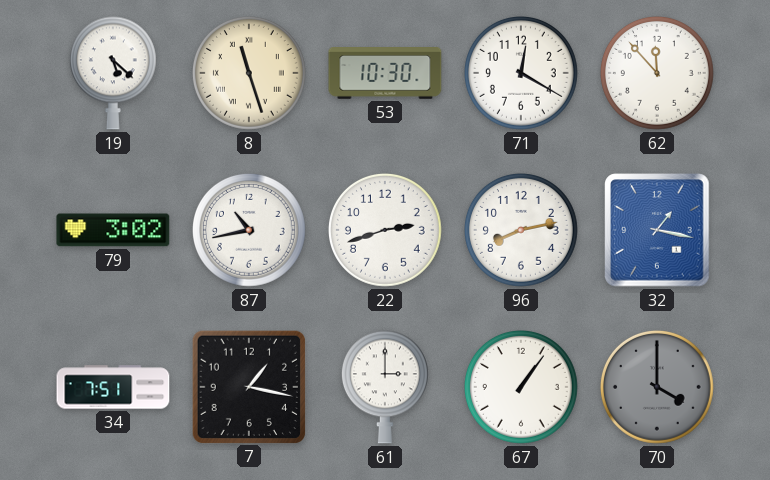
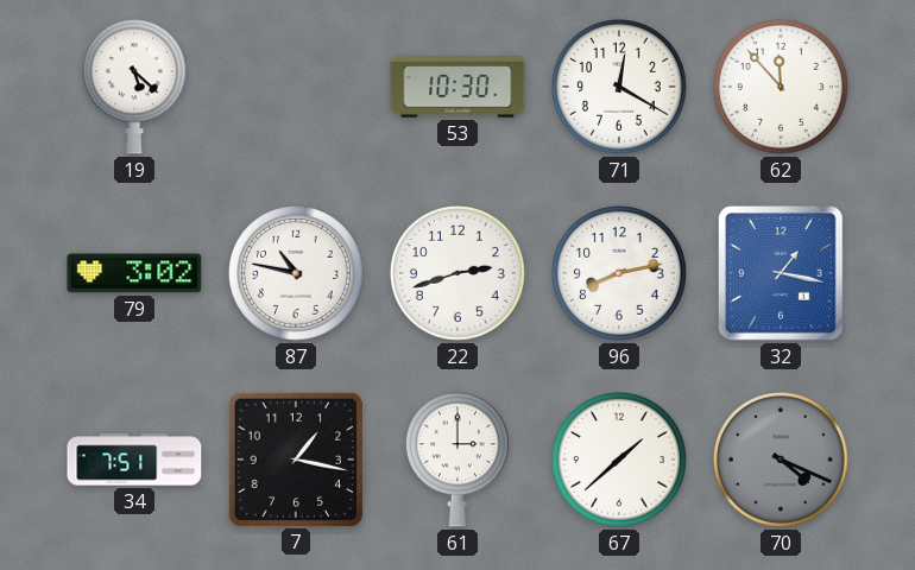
8: 11:27 -> none
87: 10:43 -> 10:47
67: 1:06 -> 1:38
70: 4:00 -> 4:19
